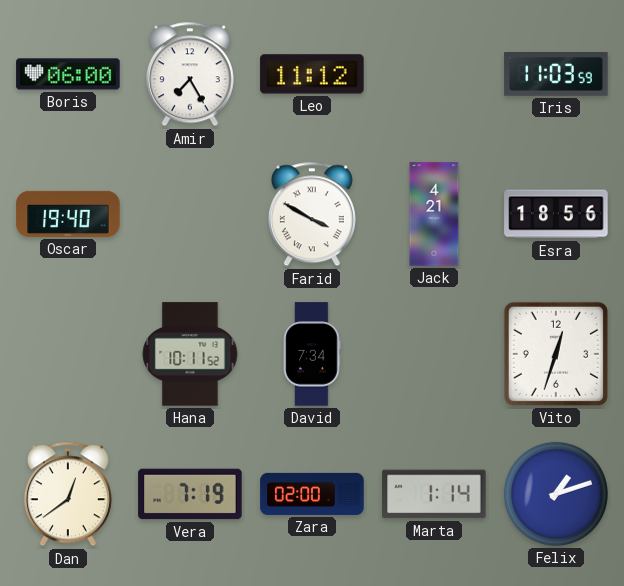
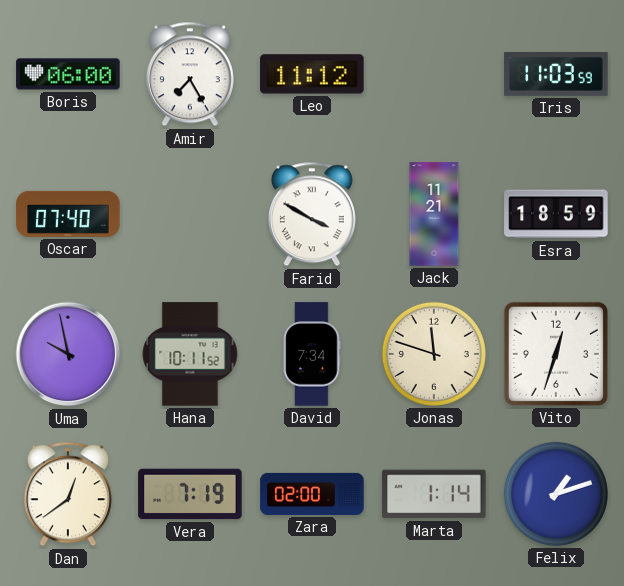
Oscar: 19:40 -> 07:40
Jack: 4:21 -> 11:21
Esra: 18:56 -> 18:59
Uma: none -> 9:58
Jonas: none -> 11:48
